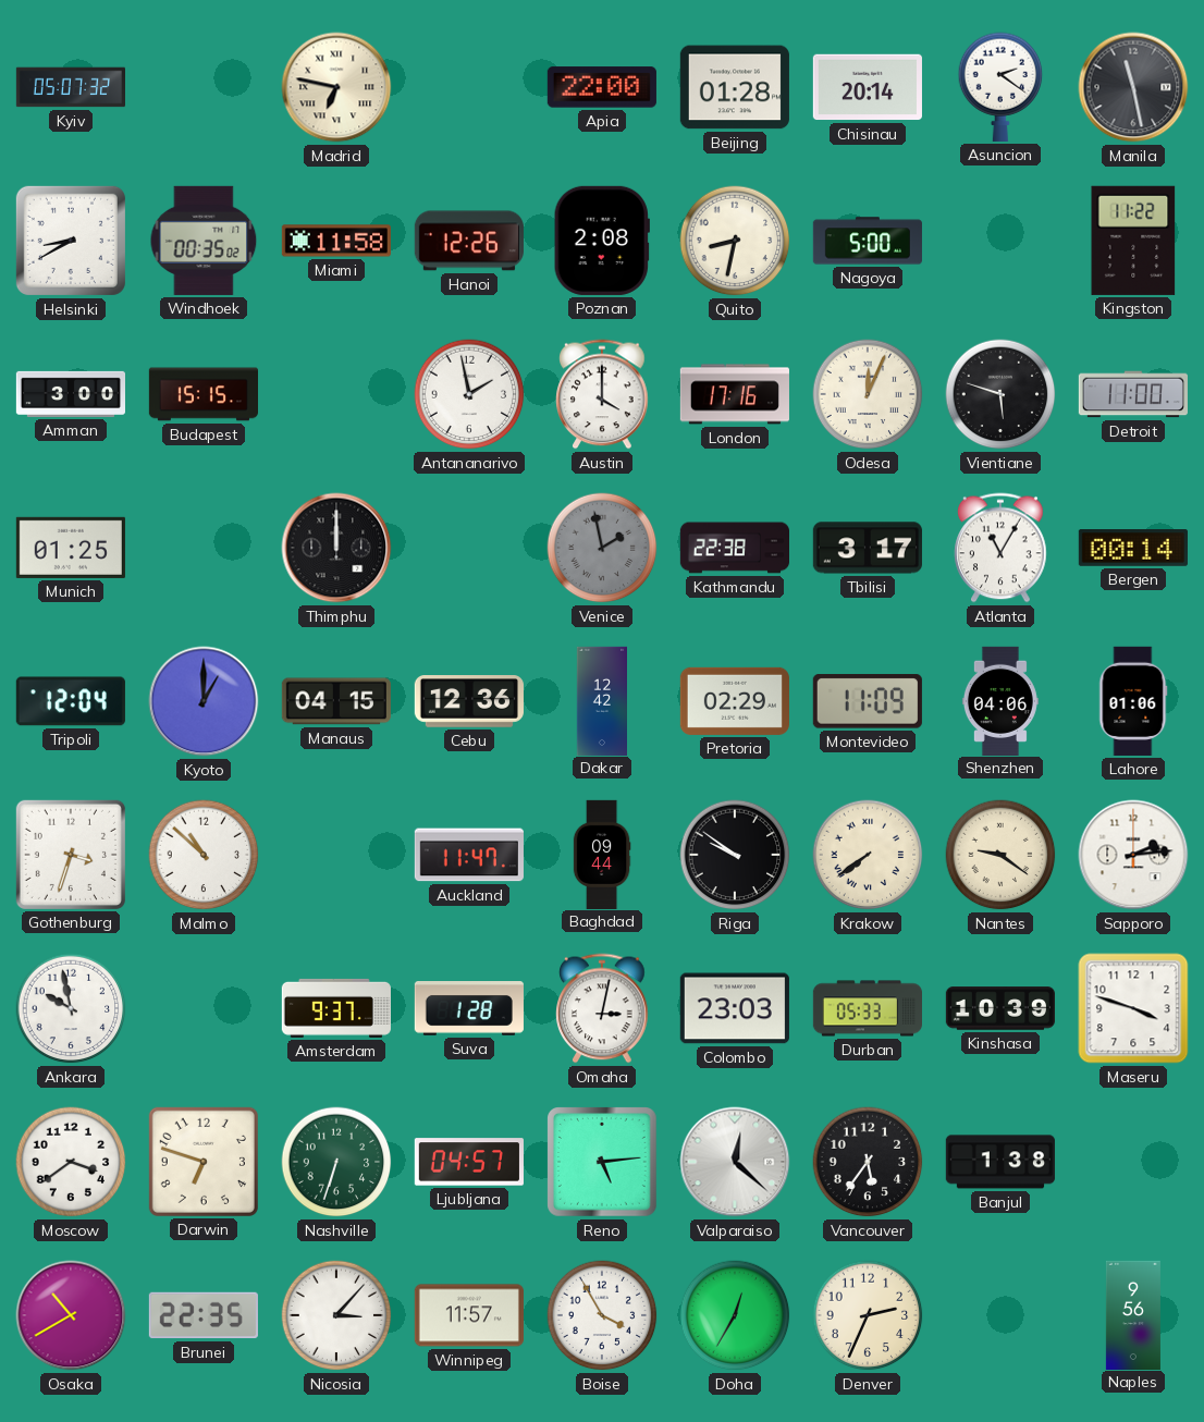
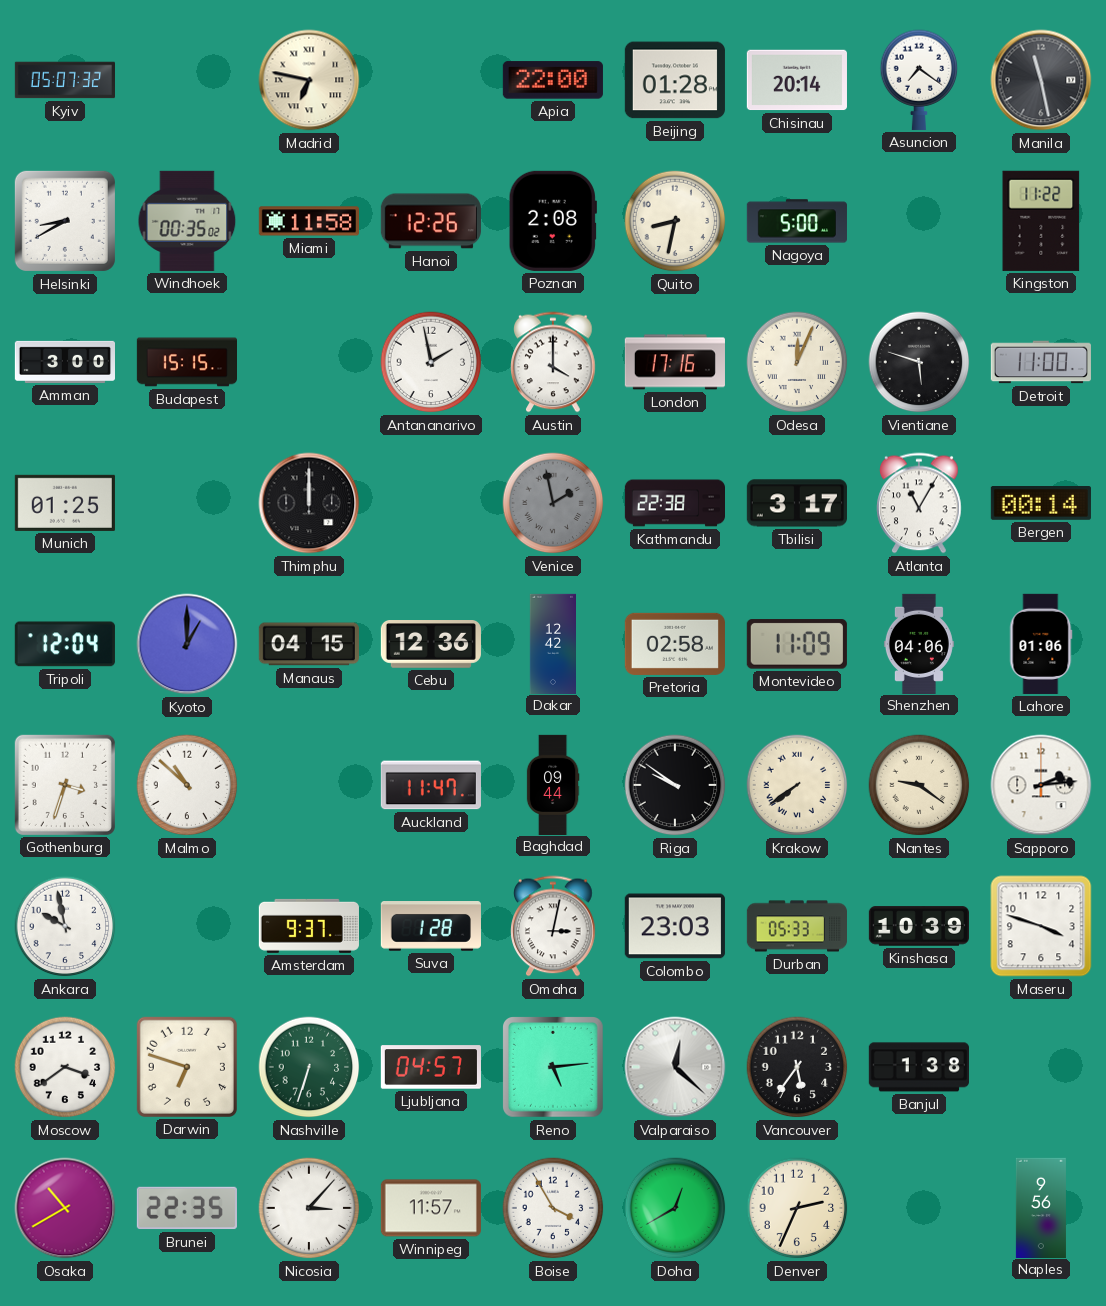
Asuncion: 2:21 -> 7:21
Pretoria: 02:29 -> 02:58
Doha: 12:35 -> 12:40
